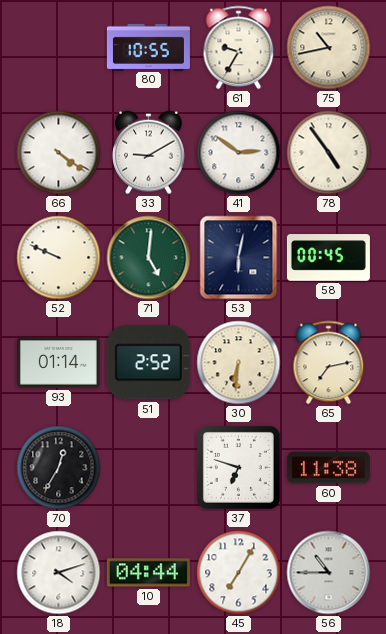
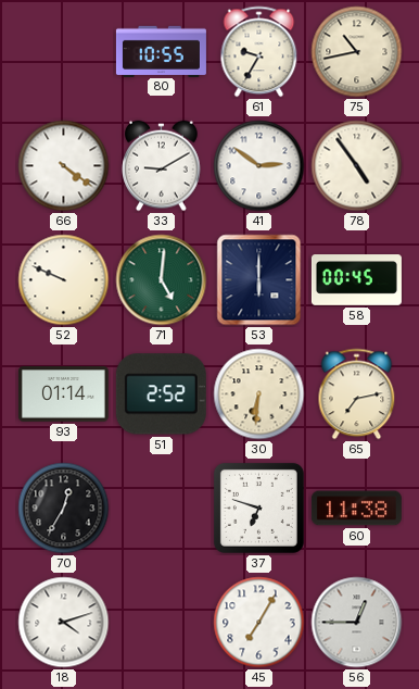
53: 6:02 -> 6:00
10: 04:44 -> none
56: 10:45 -> 12:45
